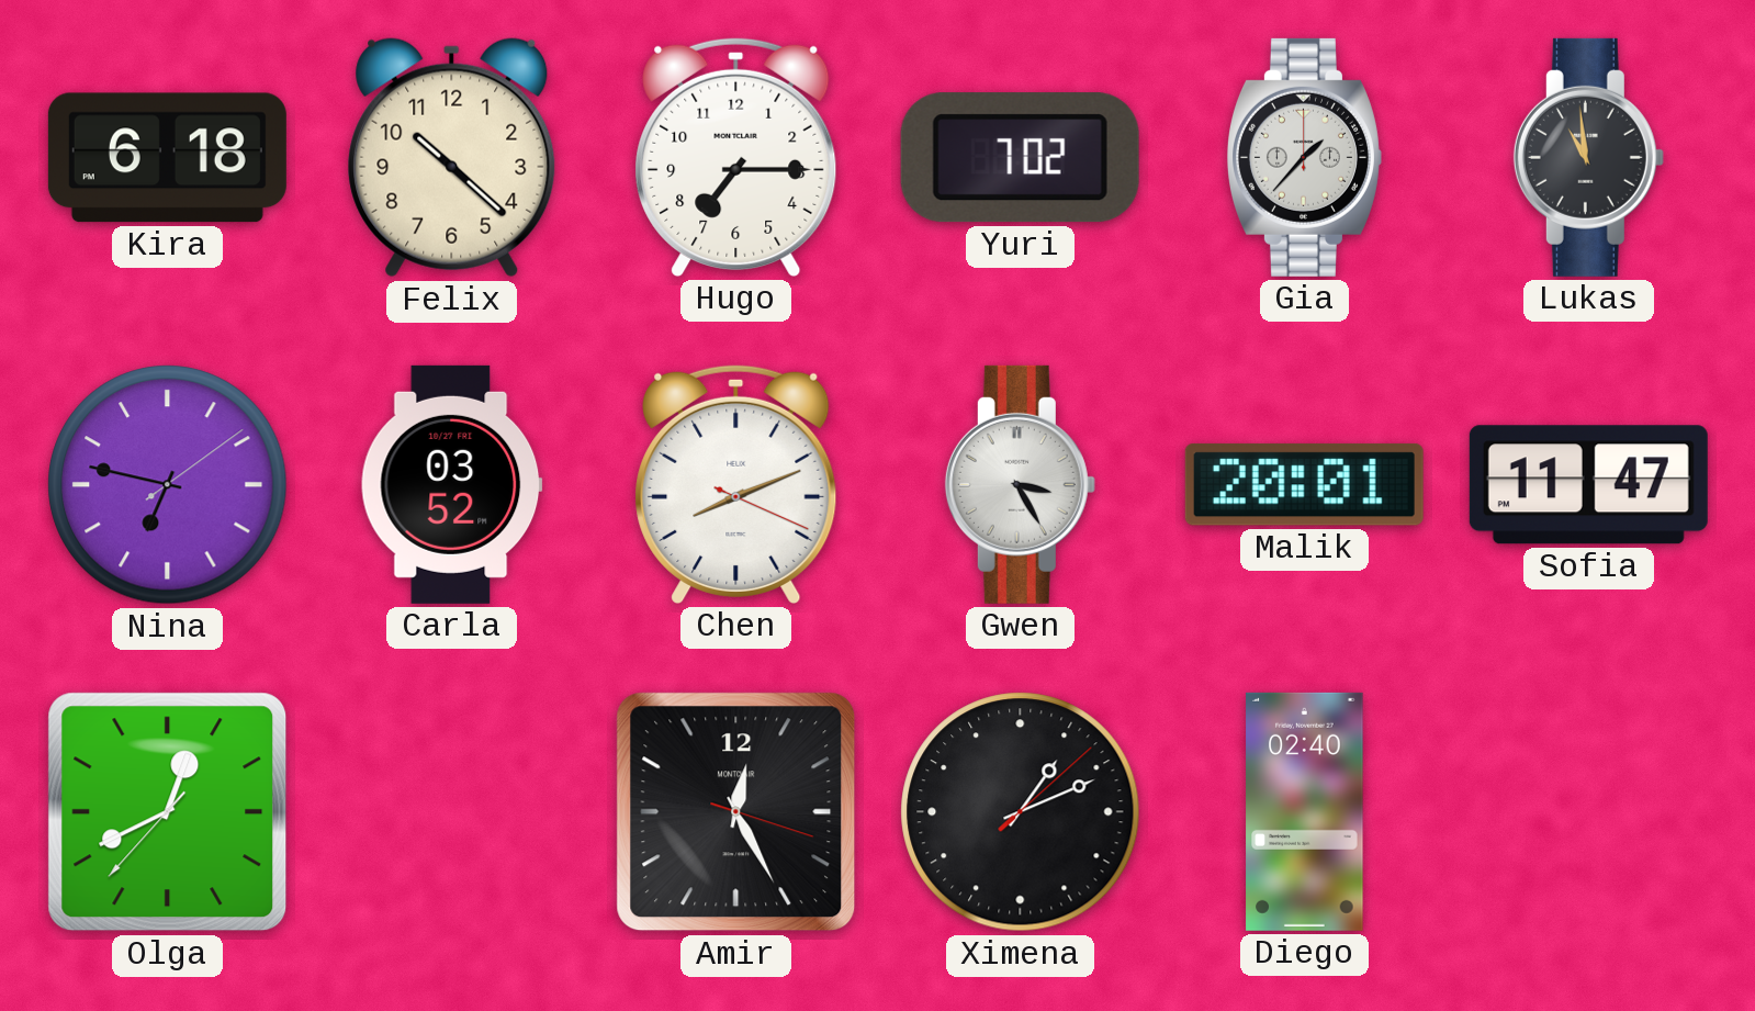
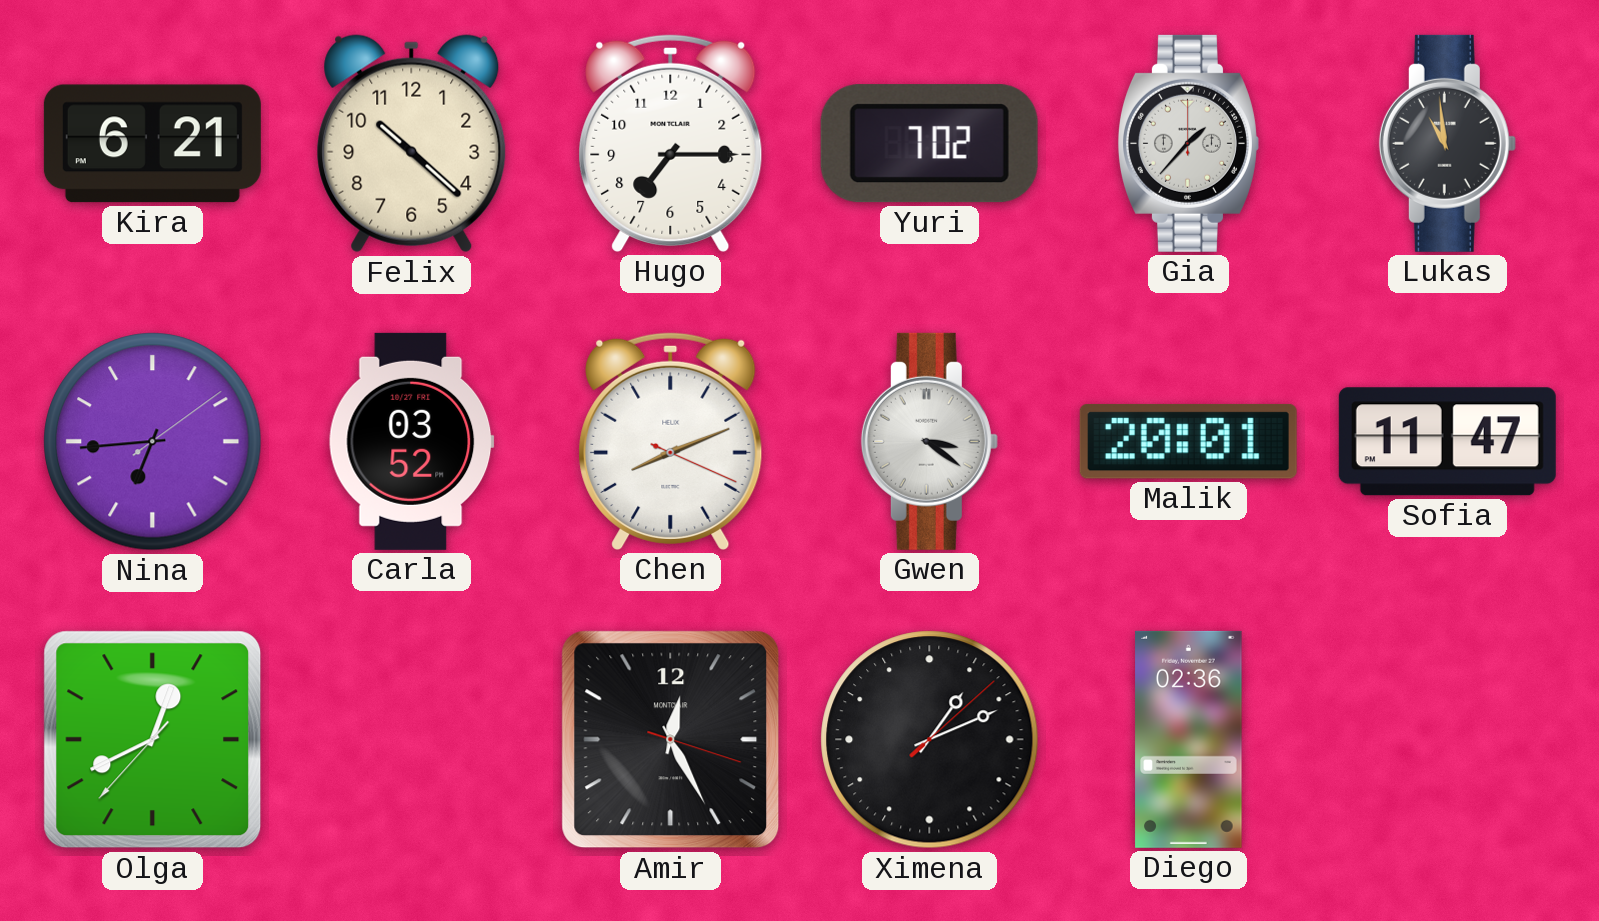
Kira: 6:18 -> 6:21
Nina: 6:47 -> 6:44
Gwen: 3:25 -> 3:21
Diego: 02:40 -> 02:36
